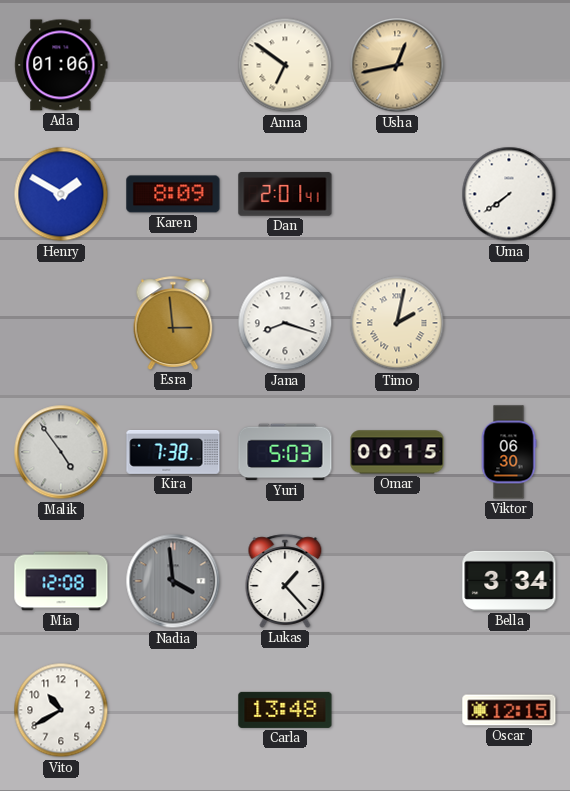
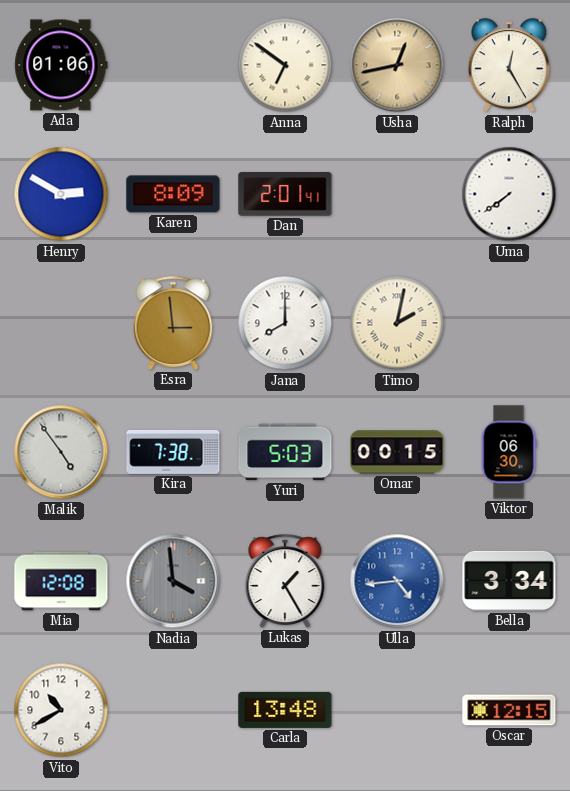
Ralph: none -> 12:25
Henry: 1:50 -> 2:50
Jana: 8:18 -> 8:00
Lukas: 1:23 -> 1:25
Ulla: none -> 4:44
